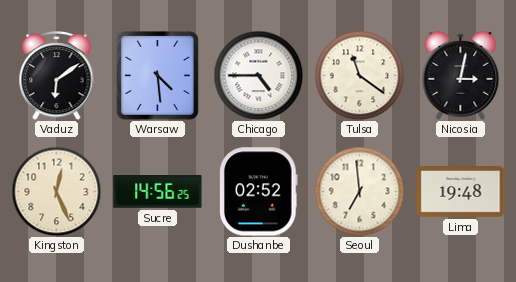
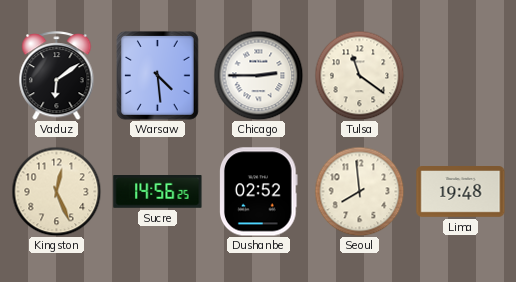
Chicago: 4:45 -> 2:45
Nicosia: 3:02 -> none
Seoul: 6:59 -> 7:59
